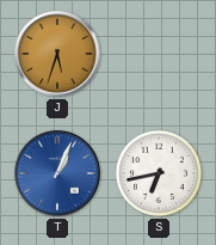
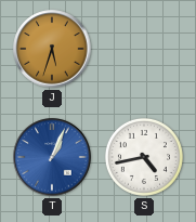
S: 6:43 -> 4:43
